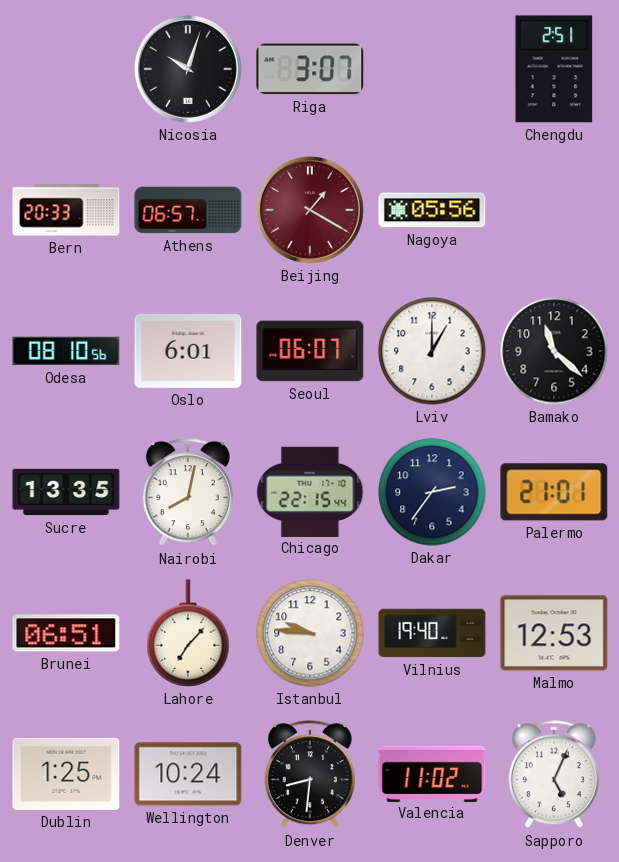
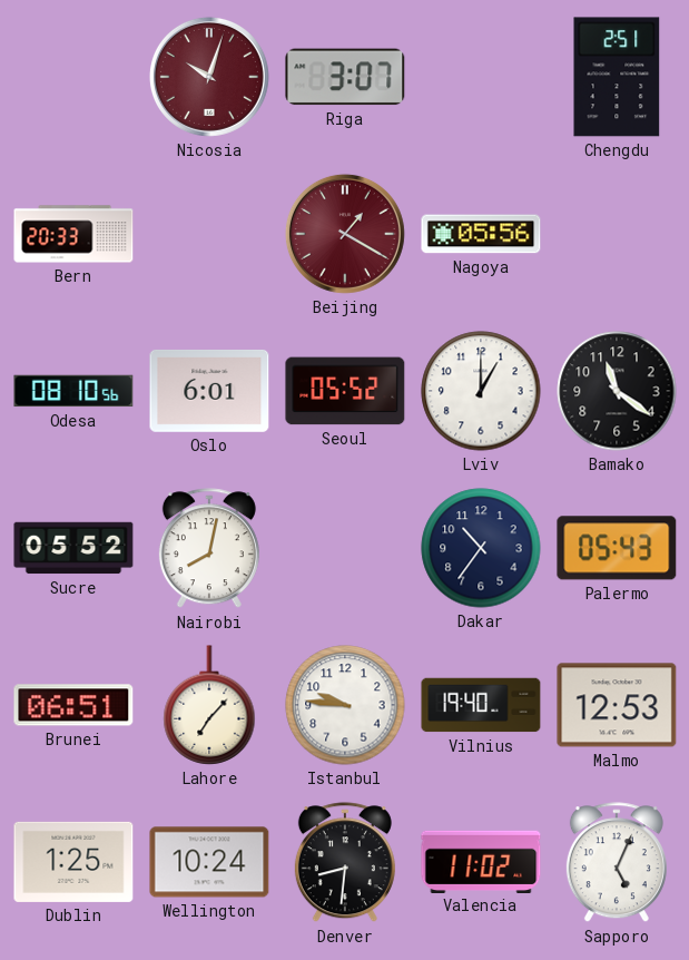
Nicosia dial: black -> burgundy
Athens: 06:57 -> none
Seoul: 06:07 -> 05:52
Bamako: 11:22 -> 11:21
Sucre: 13:35 -> 05:52
Chicago: 22:15 -> none
Dakar: 2:36 -> 10:36
Palermo: 21:01 -> 05:43
